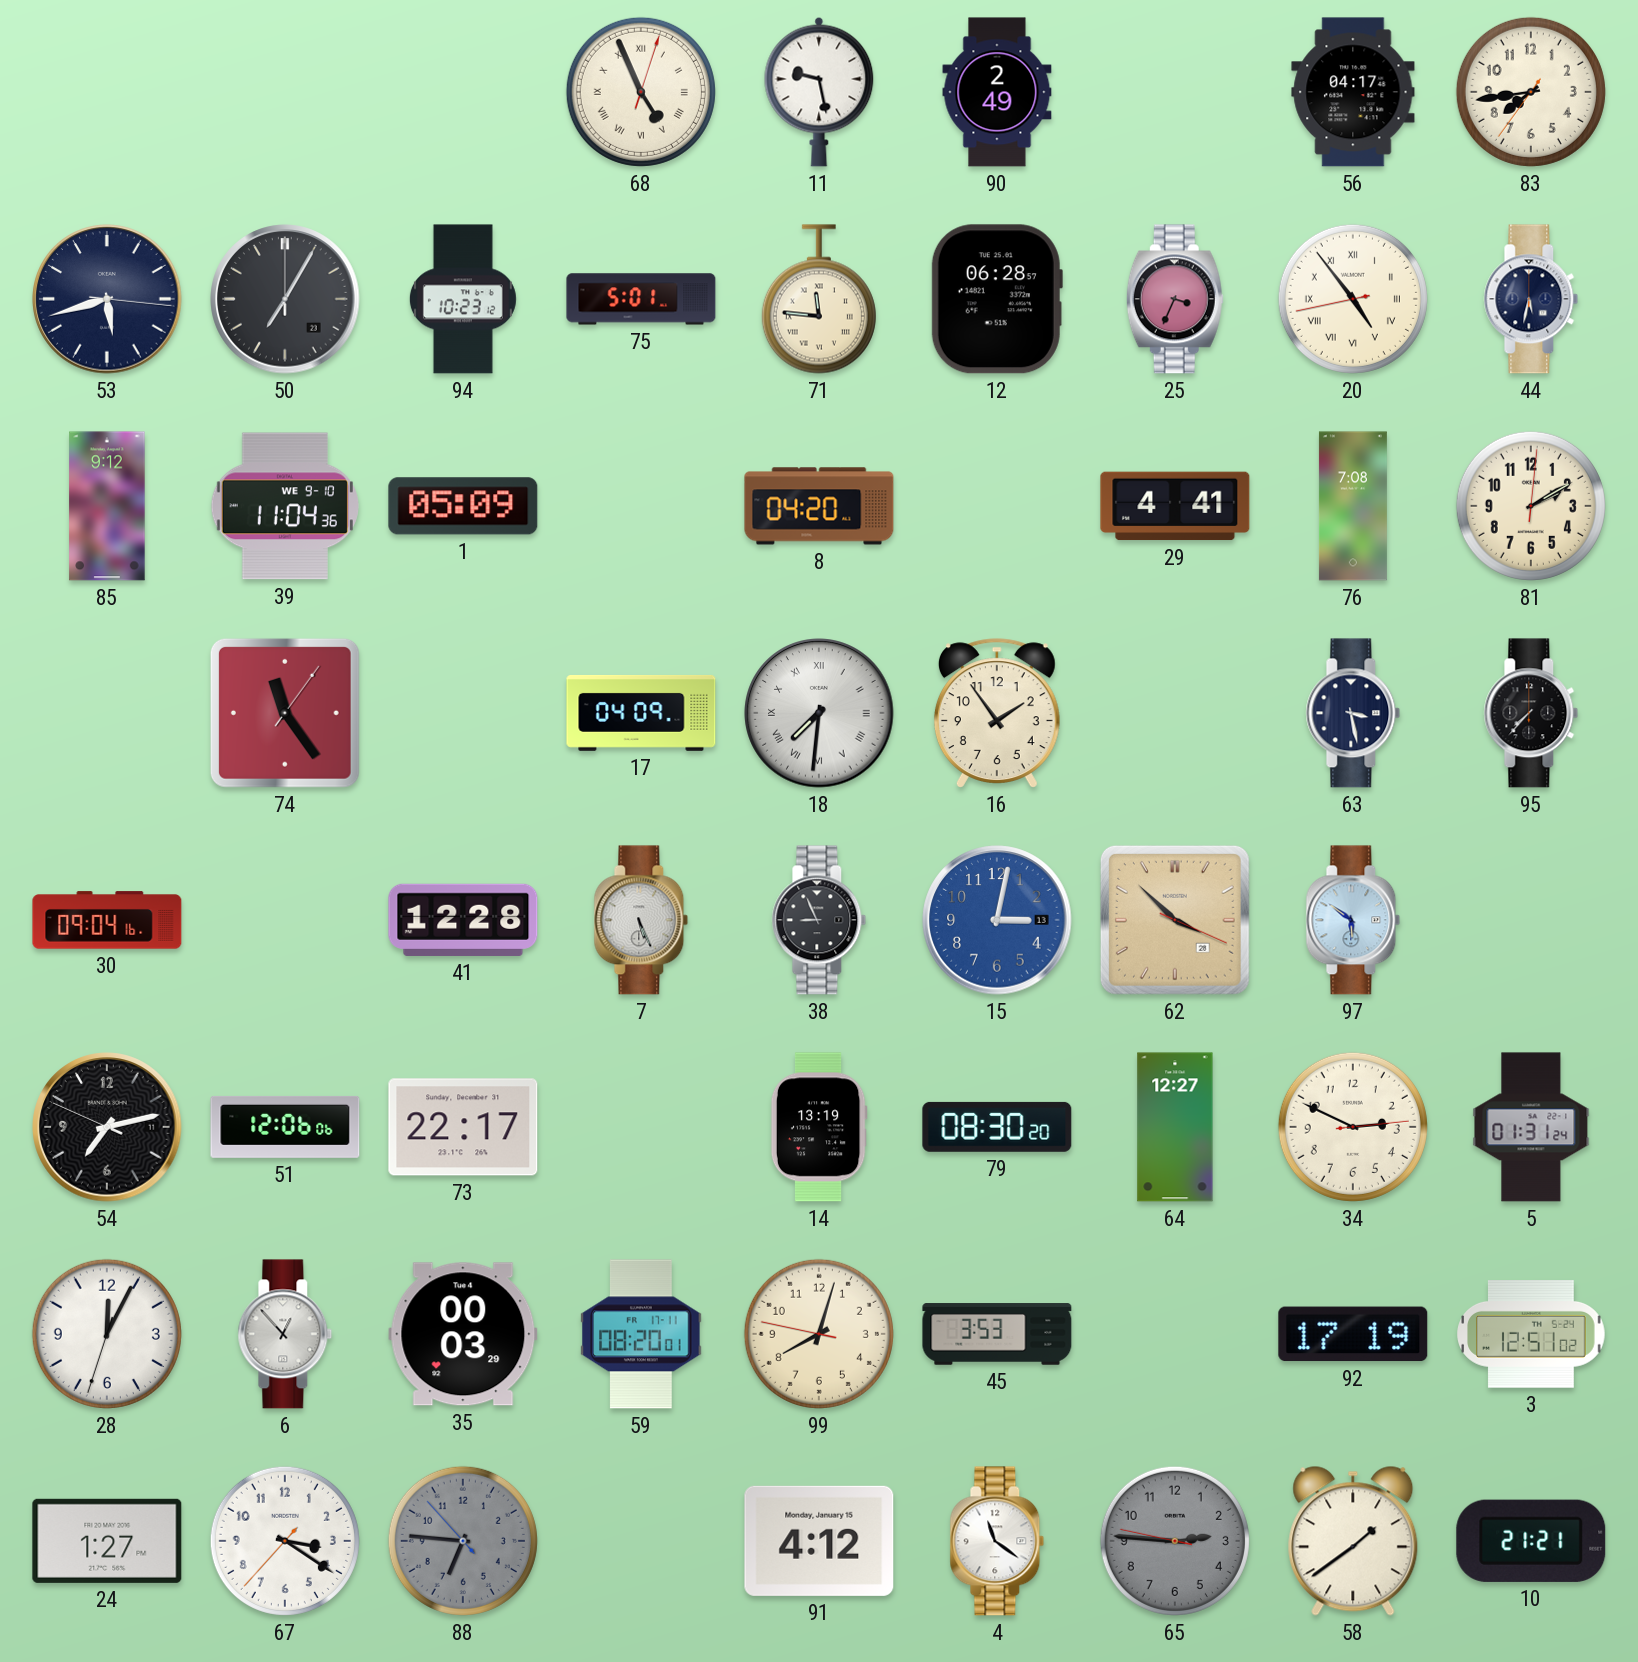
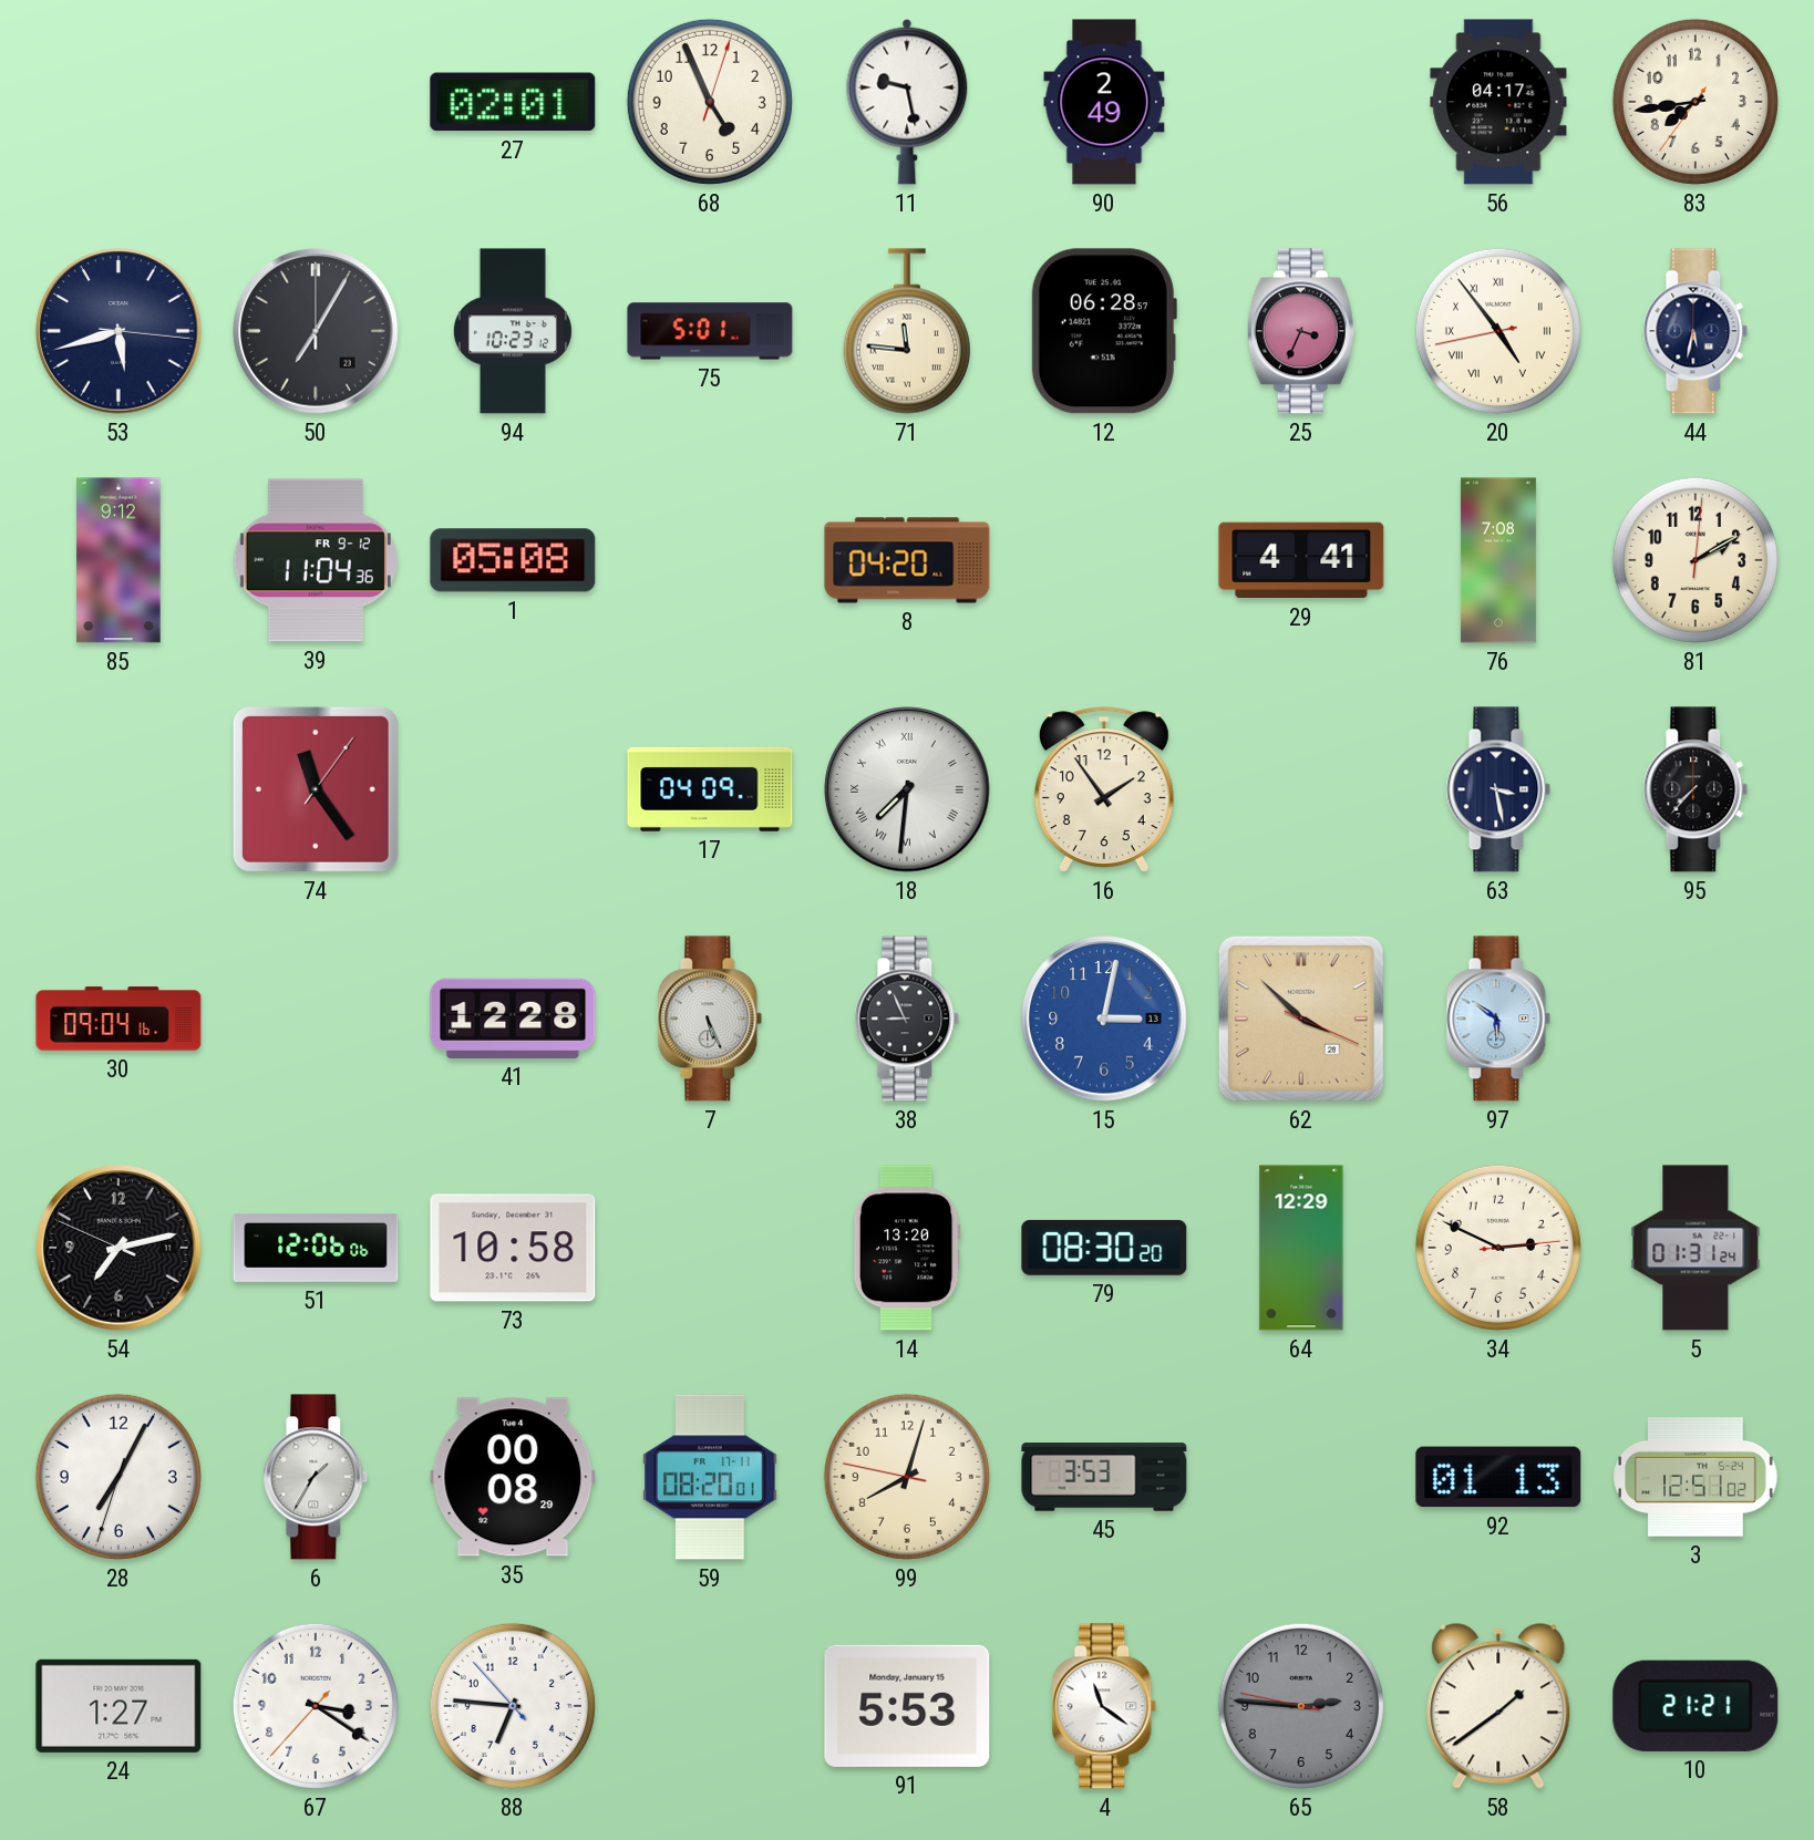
27: none -> 02:01
68 numerals: Roman -> Arabic
39 date: WE 9-10 -> FR 9-12
1: 05:09 -> 05:08
73: 22:17 -> 10:58
14: 13:19 -> 13:20
64: 12:27 -> 12:29
28: 12:04 -> 7:04
6: 12:53 -> 1:35
35: 00:03 -> 00:08
92: 17:19 -> 01:13
88 dial: grey -> white
91: 4:12 -> 5:53
